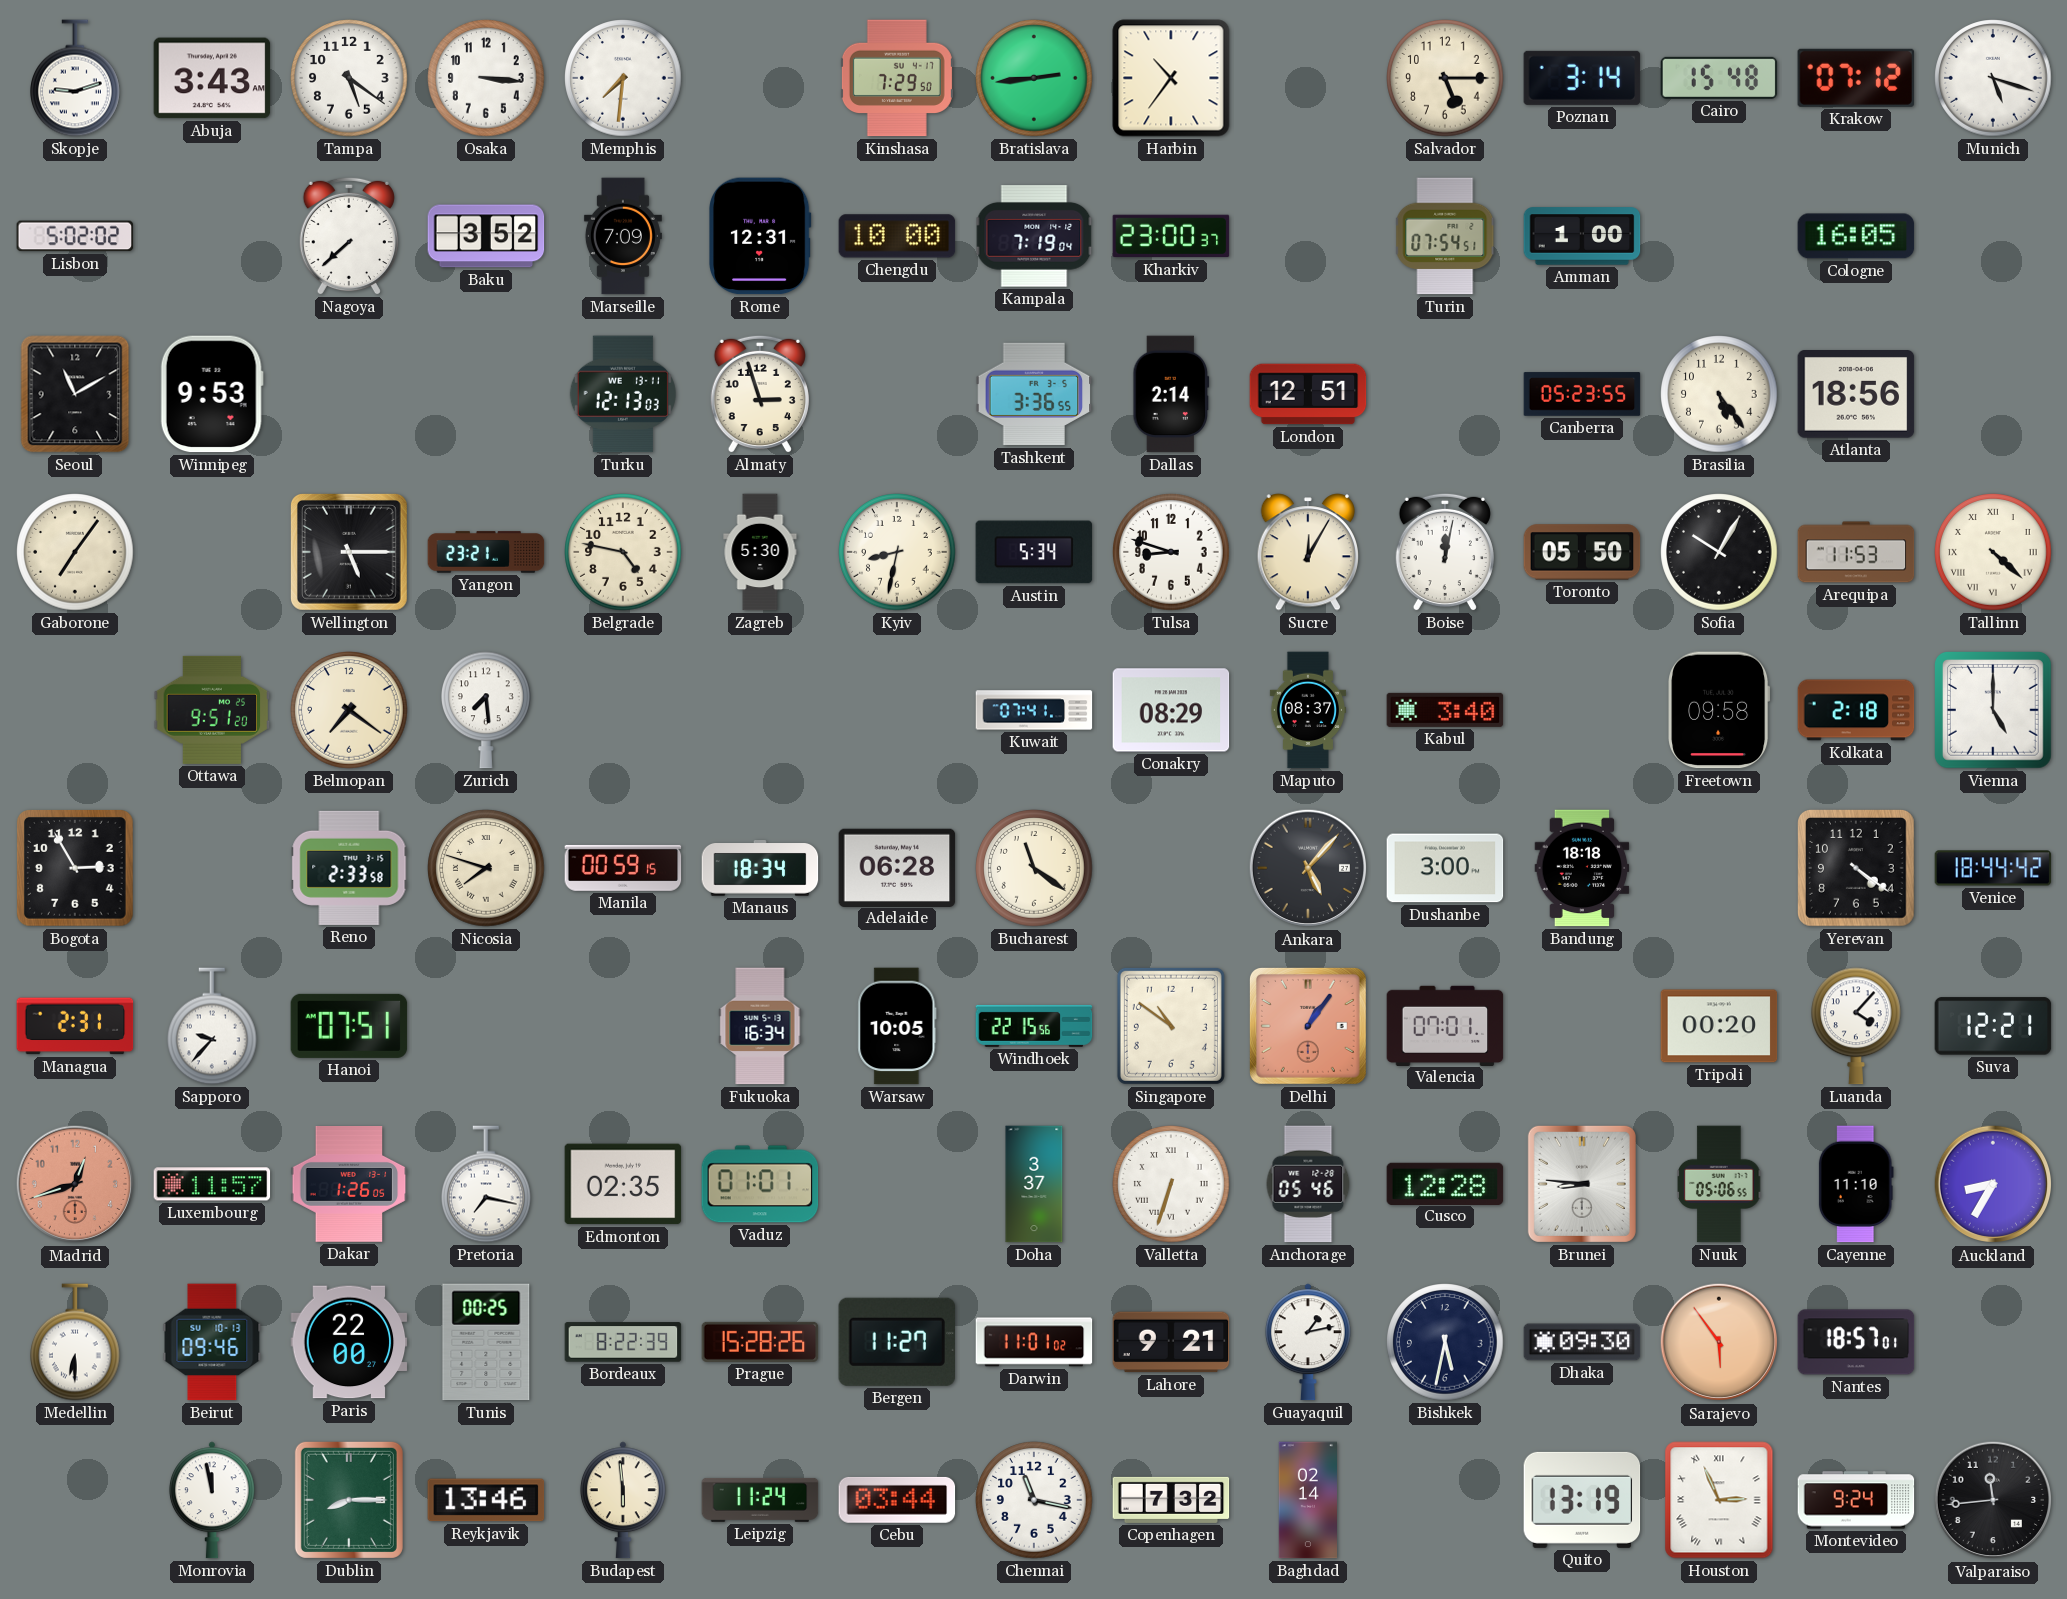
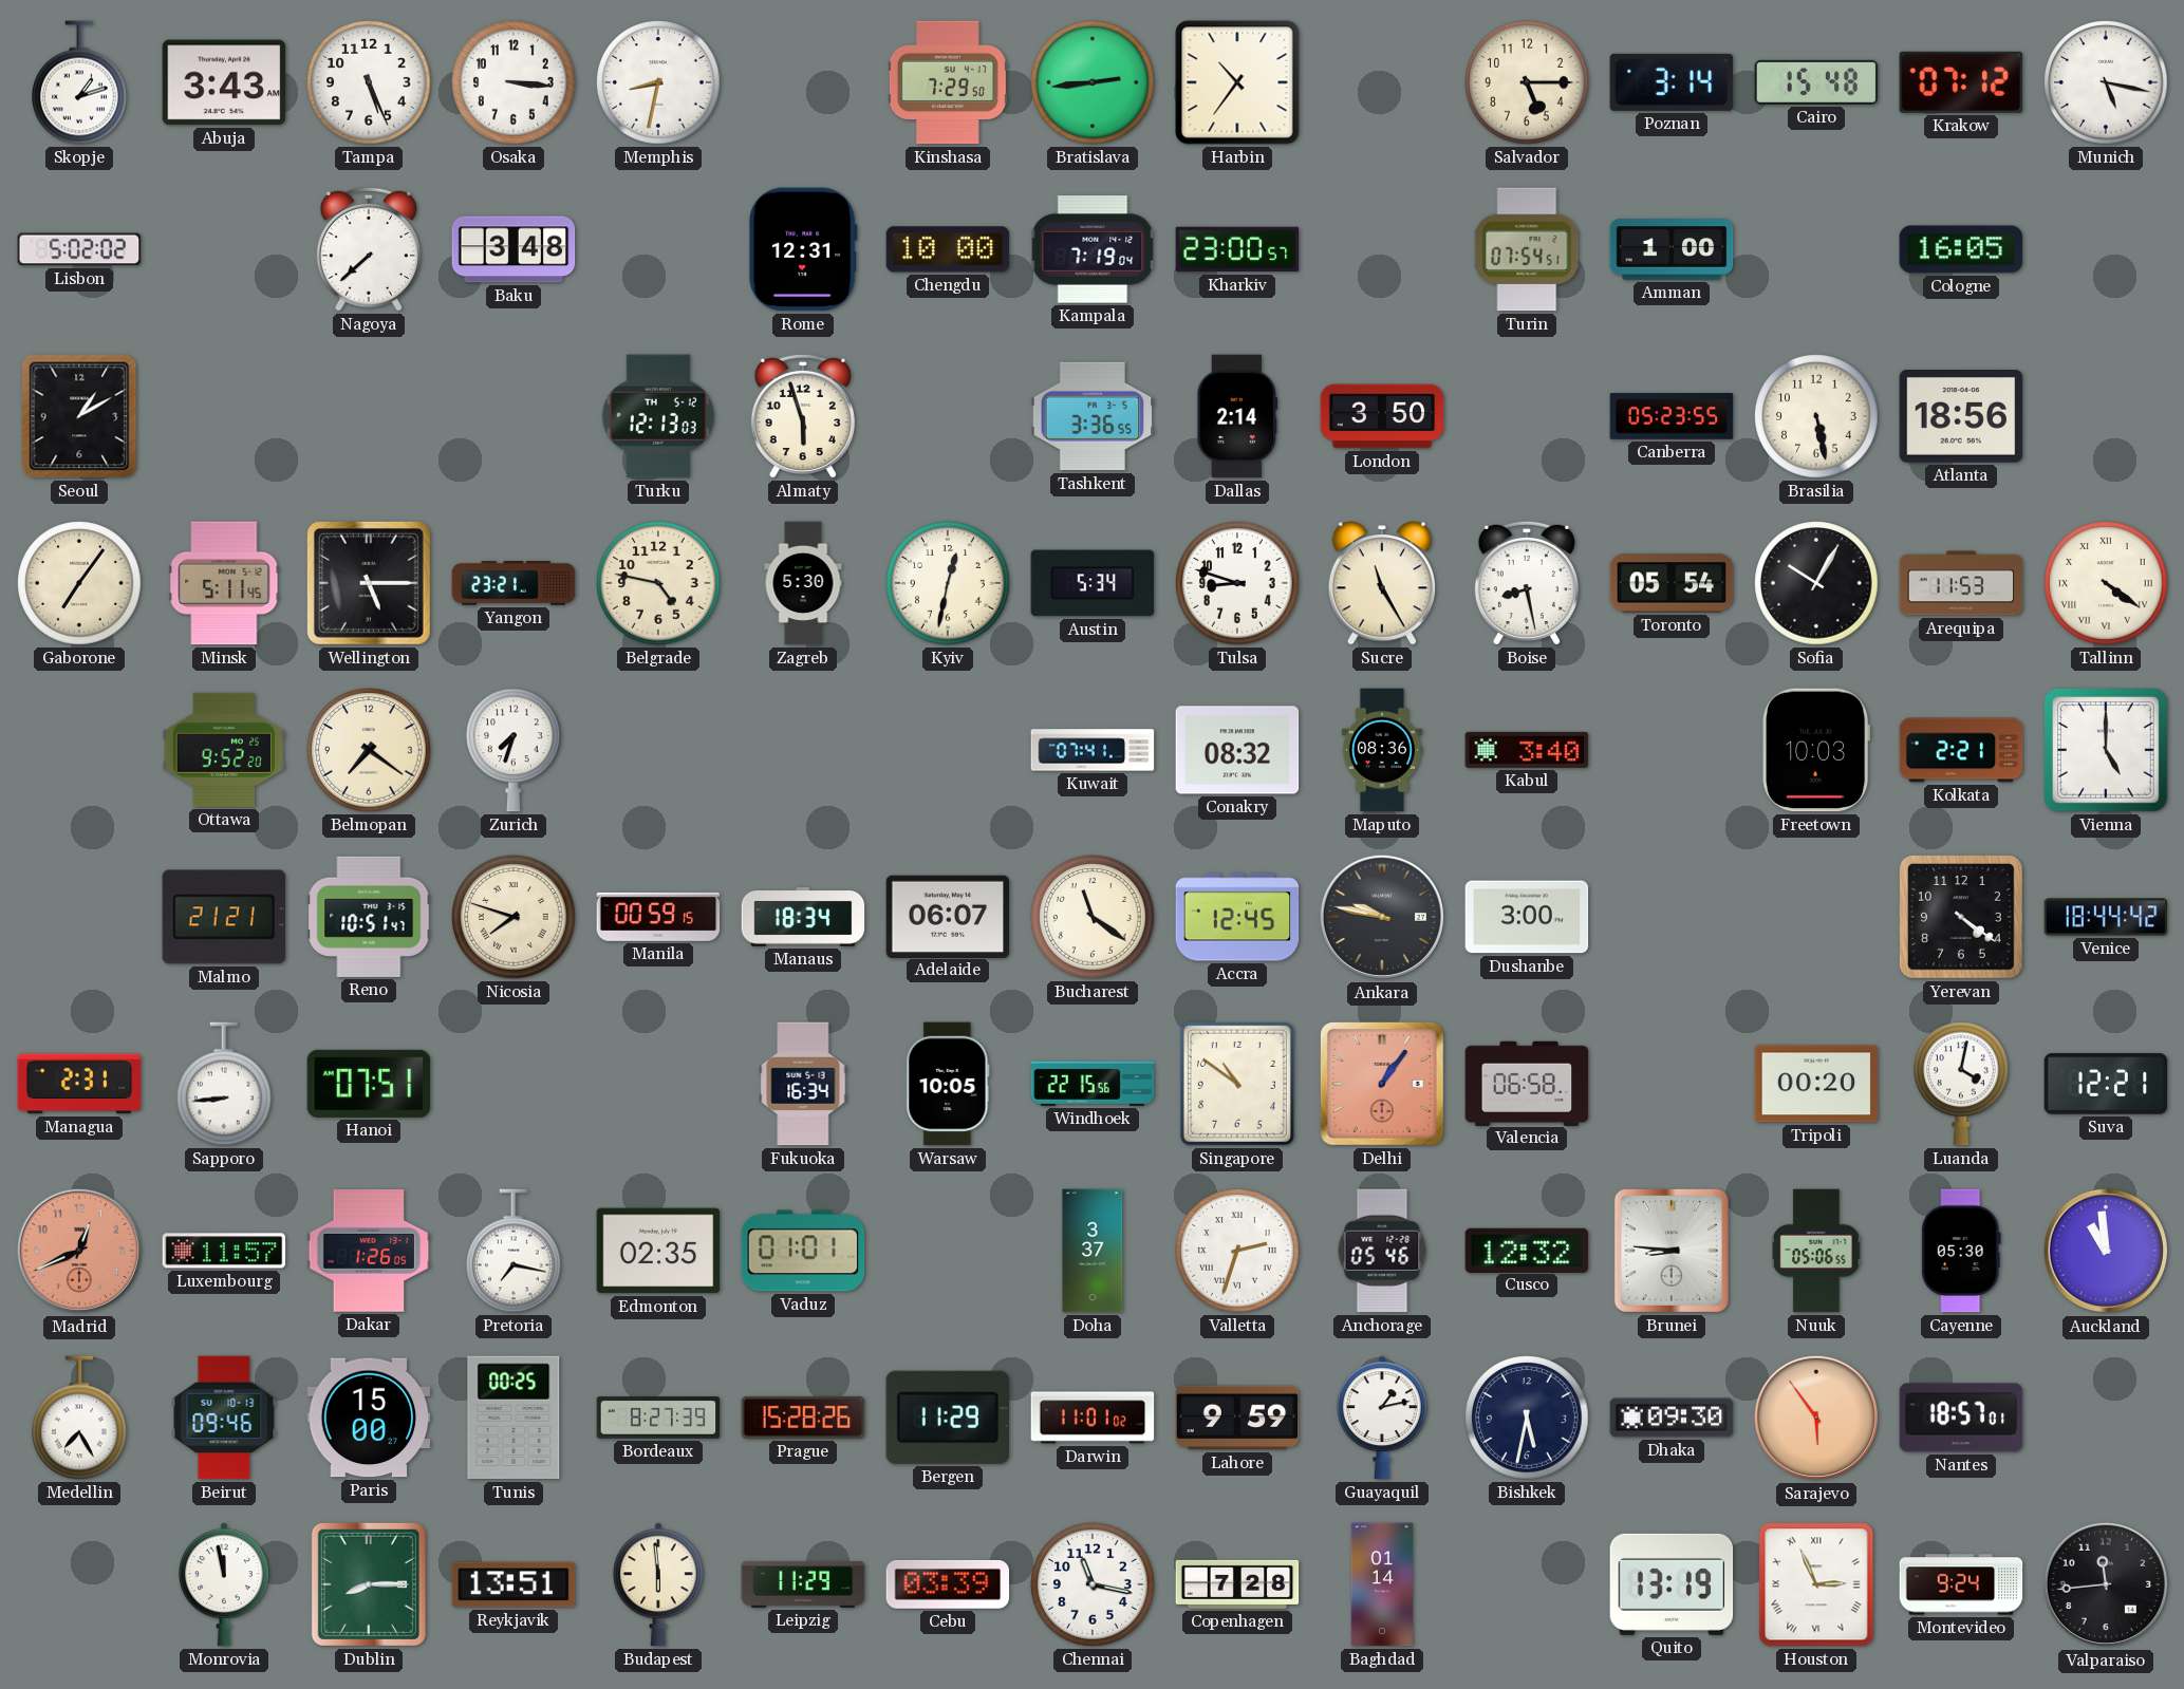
Skopje: 9:12 -> 1:12
Tampa: 5:21 -> 5:26
Memphis: 7:31 -> 8:32
Munich: 5:18 -> 5:17
Baku: 3:52 -> 3:48
Marseille: 7:09 -> none
Kharkiv: 23:00:37 -> 23:00:57
Seoul: 11:10 -> 1:10
Winnipeg: 9:53 -> none
Turku date: WE 13-11 -> TH 5-12
Almaty: 2:57 -> 5:57
London: 12:51 -> 3:50
Brasilia: 5:24 -> 5:28
Minsk: none -> 5:11
Kyiv: 8:32 -> 12:32
Sucre: 12:05 -> 11:25
Boise: 12:02 -> 8:28
Toronto: 05:50 -> 05:54
Tallinn: 4:22 -> 4:21
Ottawa: 9:51 -> 9:52
Zurich: 7:29 -> 7:33
Conakry: 08:29 -> 08:32
Maputo: 08:37 -> 08:36
Freetown: 09:58 -> 10:03
Kolkata: 2:18 -> 2:21
Bogota: 2:55 -> none
Malmo: none -> 21:21
Reno: 2:33 -> 10:51
Adelaide: 06:28 -> 06:07
Accra: none -> 12:45
Ankara: 5:07 -> 9:47
Bandung: 18:18 -> none
Sapporo: 9:37 -> 8:44
Valencia: 07:01 -> 06:58
Luanda: 4:07 -> 4:02
Madrid: 12:42 -> 12:41
Valletta: 6:33 -> 2:33
Cusco: 12:28 -> 12:32
Cayenne: 11:10 -> 05:30
Auckland: 8:35 -> 10:59
Medellin: 6:30 -> 7:25
Paris: 22:00 -> 15:00
Bordeaux: 8:22 -> 8:27
Bergen: 11:27 -> 11:29
Lahore: 9:21 -> 9:59
Reykjavik: 13:46 -> 13:51
Leipzig: 11:24 -> 11:29
Cebu: 03:44 -> 03:39
Copenhagen: 7:32 -> 7:28
Baghdad: 02:14 -> 01:14
